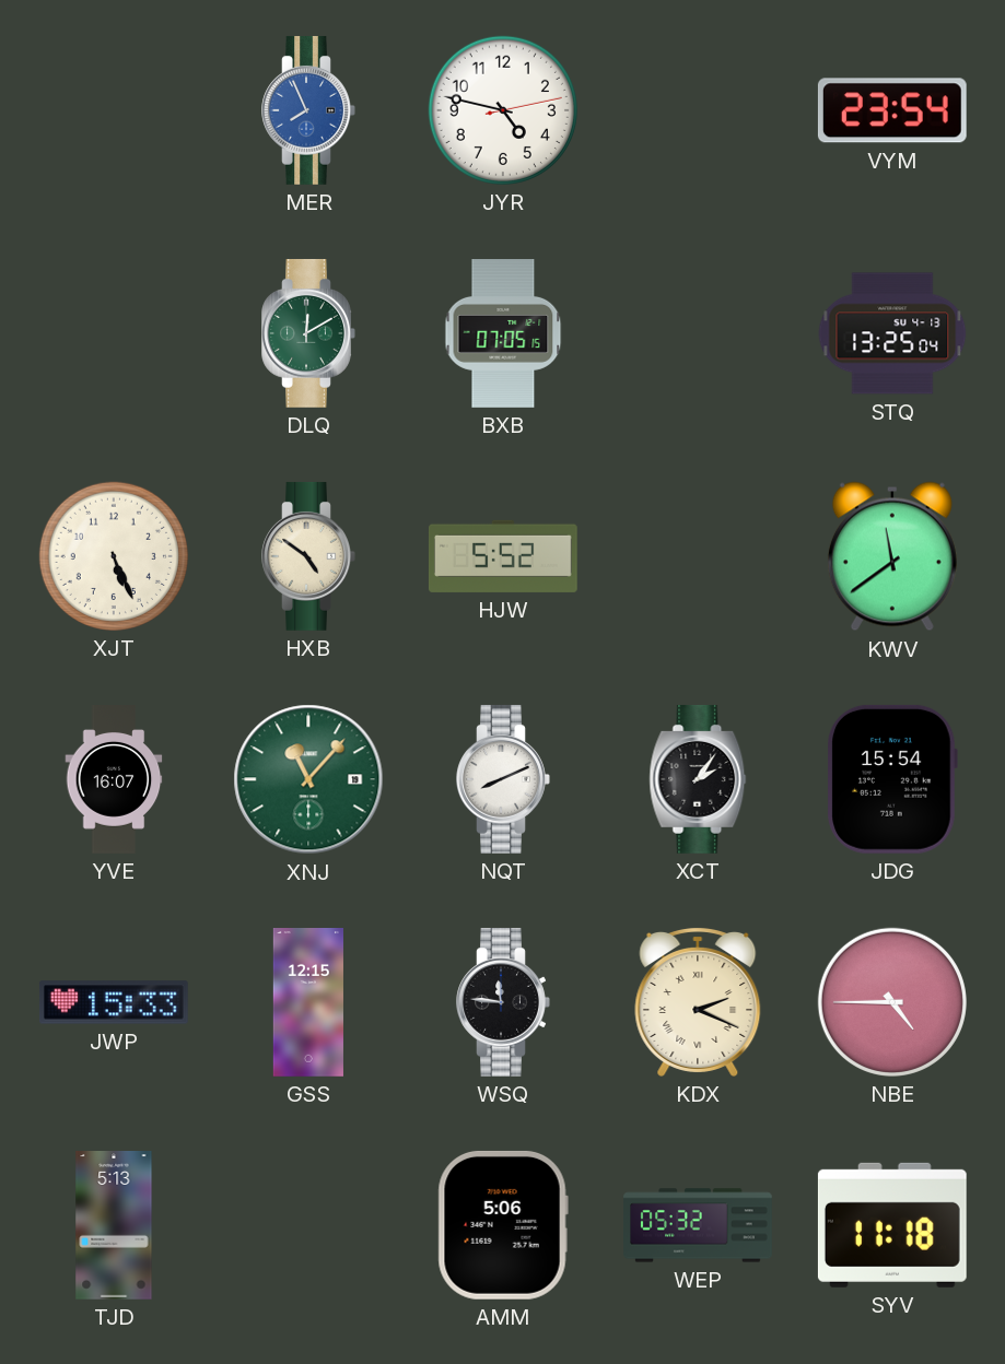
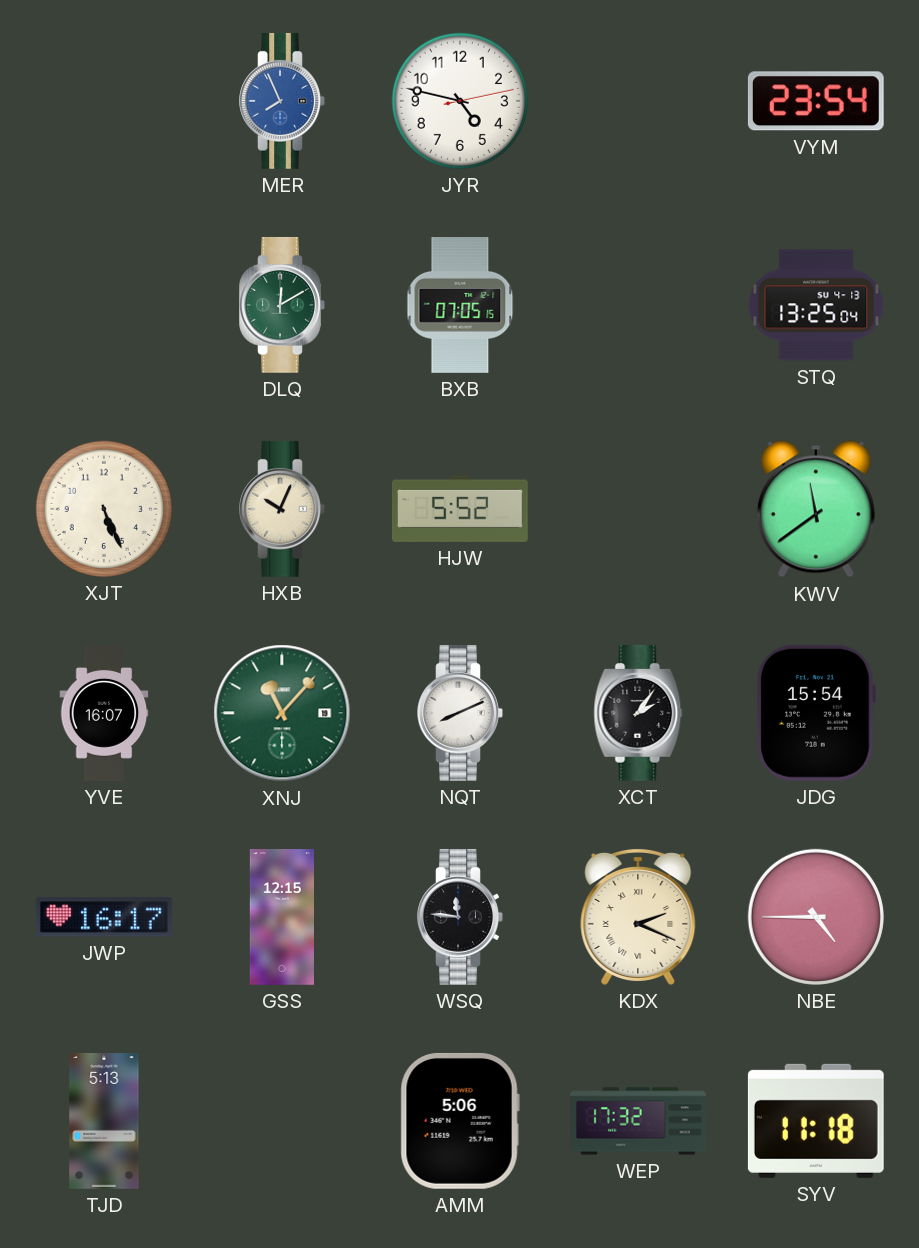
HXB: 4:51 -> 10:04
JWP: 15:33 -> 16:17
WEP: 05:32 -> 17:32
